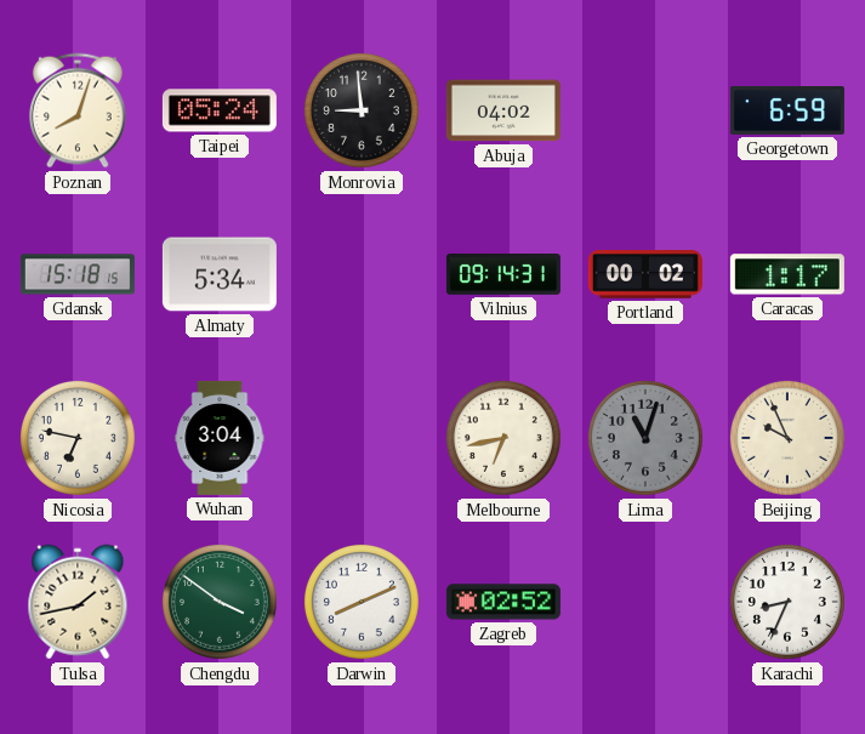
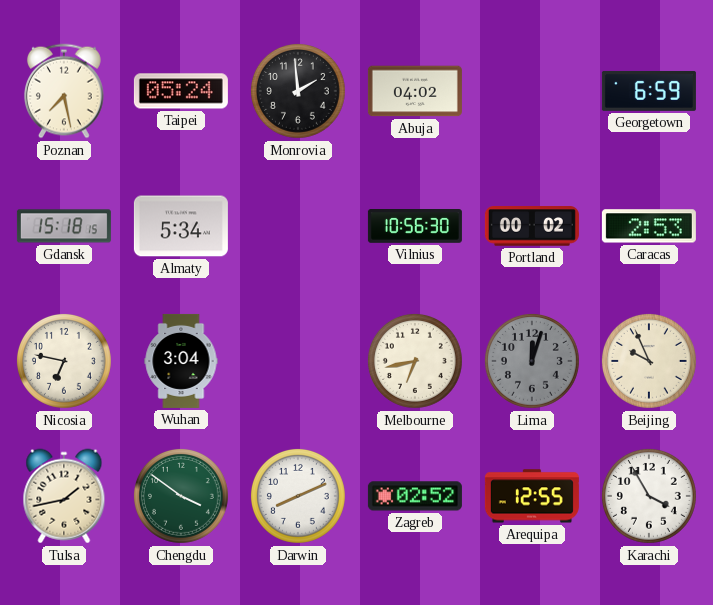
Poznan: 8:03 -> 7:28
Monrovia: 8:59 -> 1:59
Vilnius: 09:14 -> 10:56
Caracas: 1:17 -> 2:53
Lima: 11:03 -> 12:03
Arequipa: none -> 12:55
Karachi: 8:34 -> 3:55
